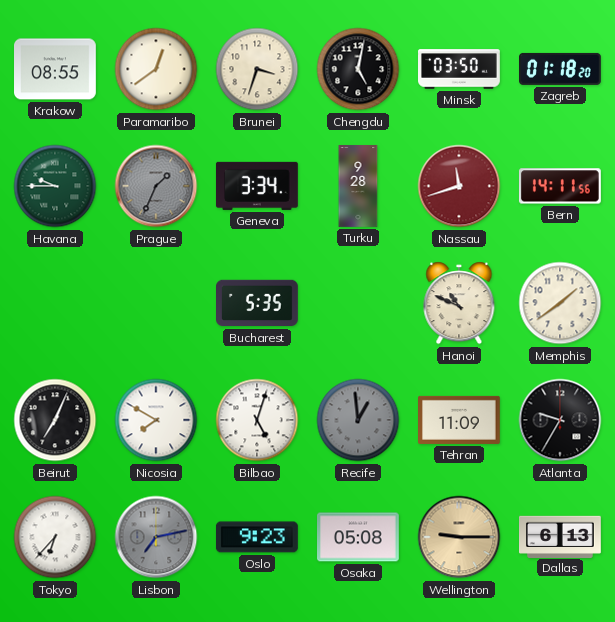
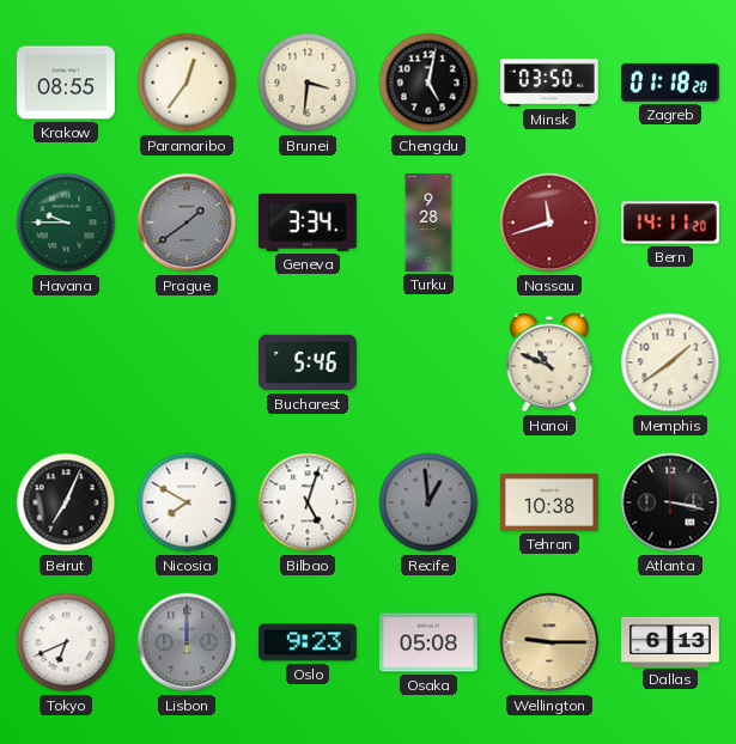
Paramaribo: 12:39 -> 12:36
Brunei: 3:33 -> 3:31
Prague: 1:34 -> 1:39
Bern: 14:11:56 -> 14:11:20
Bucharest: 5:35 -> 5:46
Tehran: 11:09 -> 10:38
Atlanta: 9:35 -> 3:17
Tokyo: 6:37 -> 6:41
Lisbon: 7:13 -> 12:00
